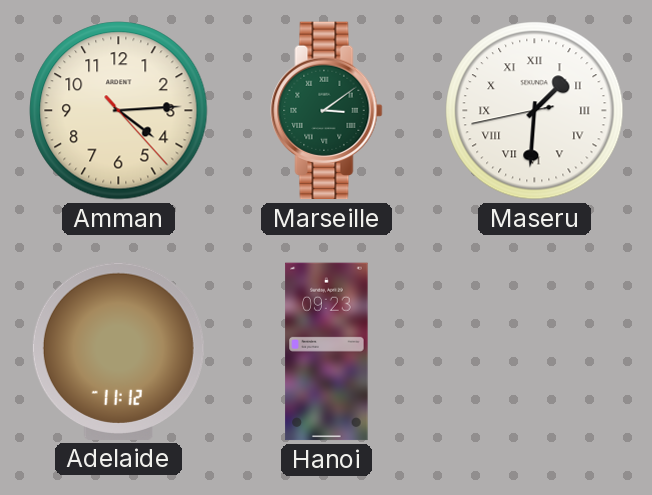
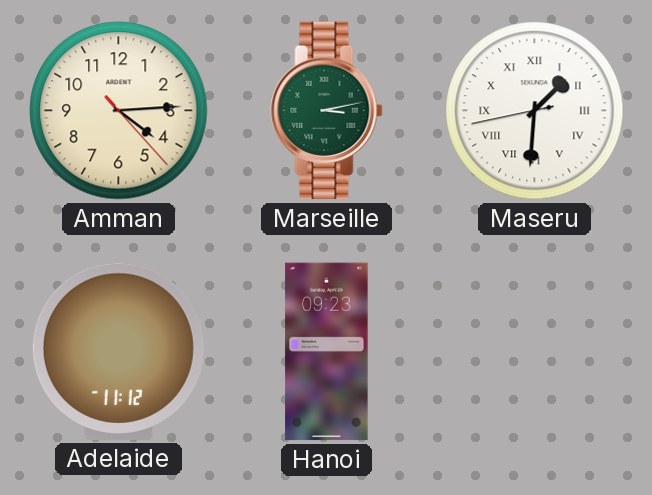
Marseille: 3:09 -> 3:13
